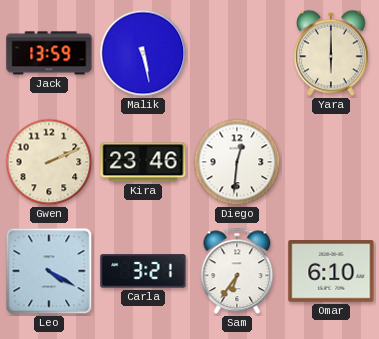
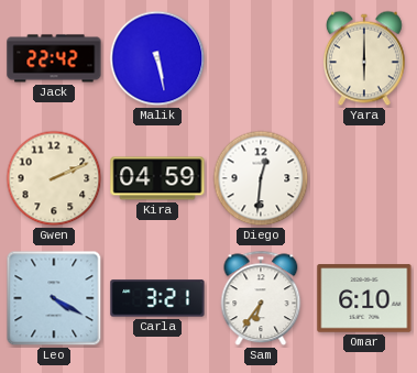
Jack: 13:59 -> 22:42
Kira: 23:46 -> 04:59
